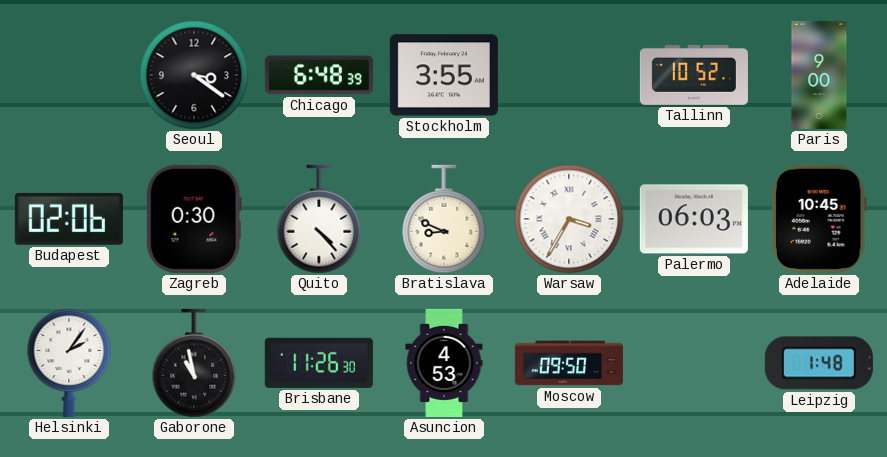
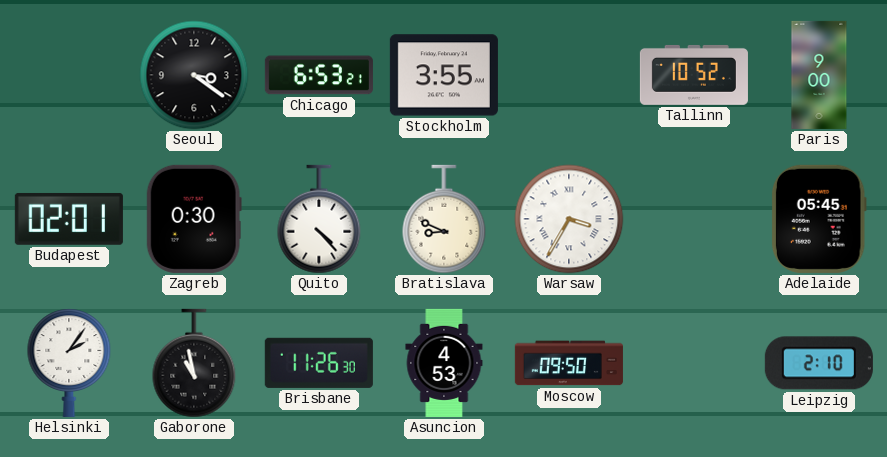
Chicago: 6:48 -> 6:53
Budapest: 02:06 -> 02:01
Palermo: 06:03 -> none
Adelaide: 10:45 -> 05:45
Leipzig: 1:48 -> 2:10
